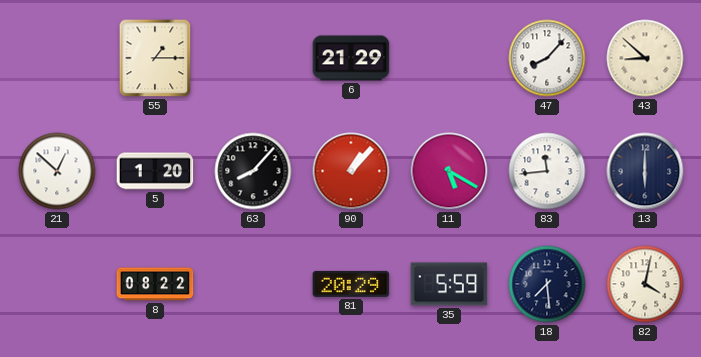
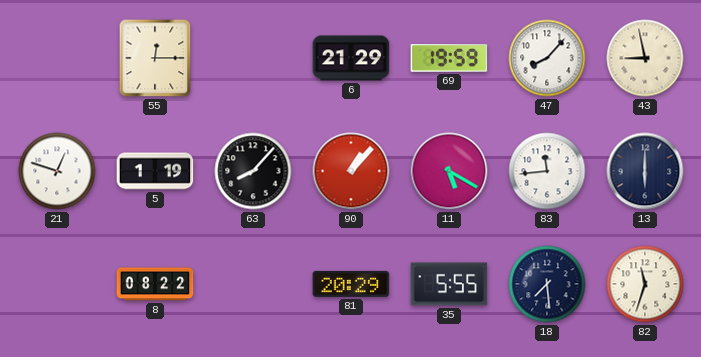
55: 1:15 -> 12:15
69: none -> 19:59
43: 8:52 -> 8:58
21: 12:52 -> 12:48
5: 1:20 -> 1:19
35: 5:59 -> 5:55
82: 4:02 -> 11:33
